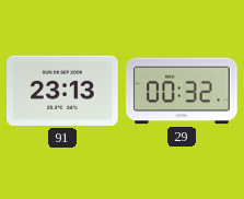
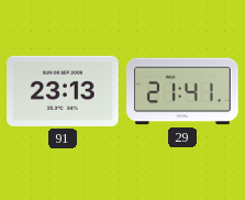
29: 00:32 -> 21:41
